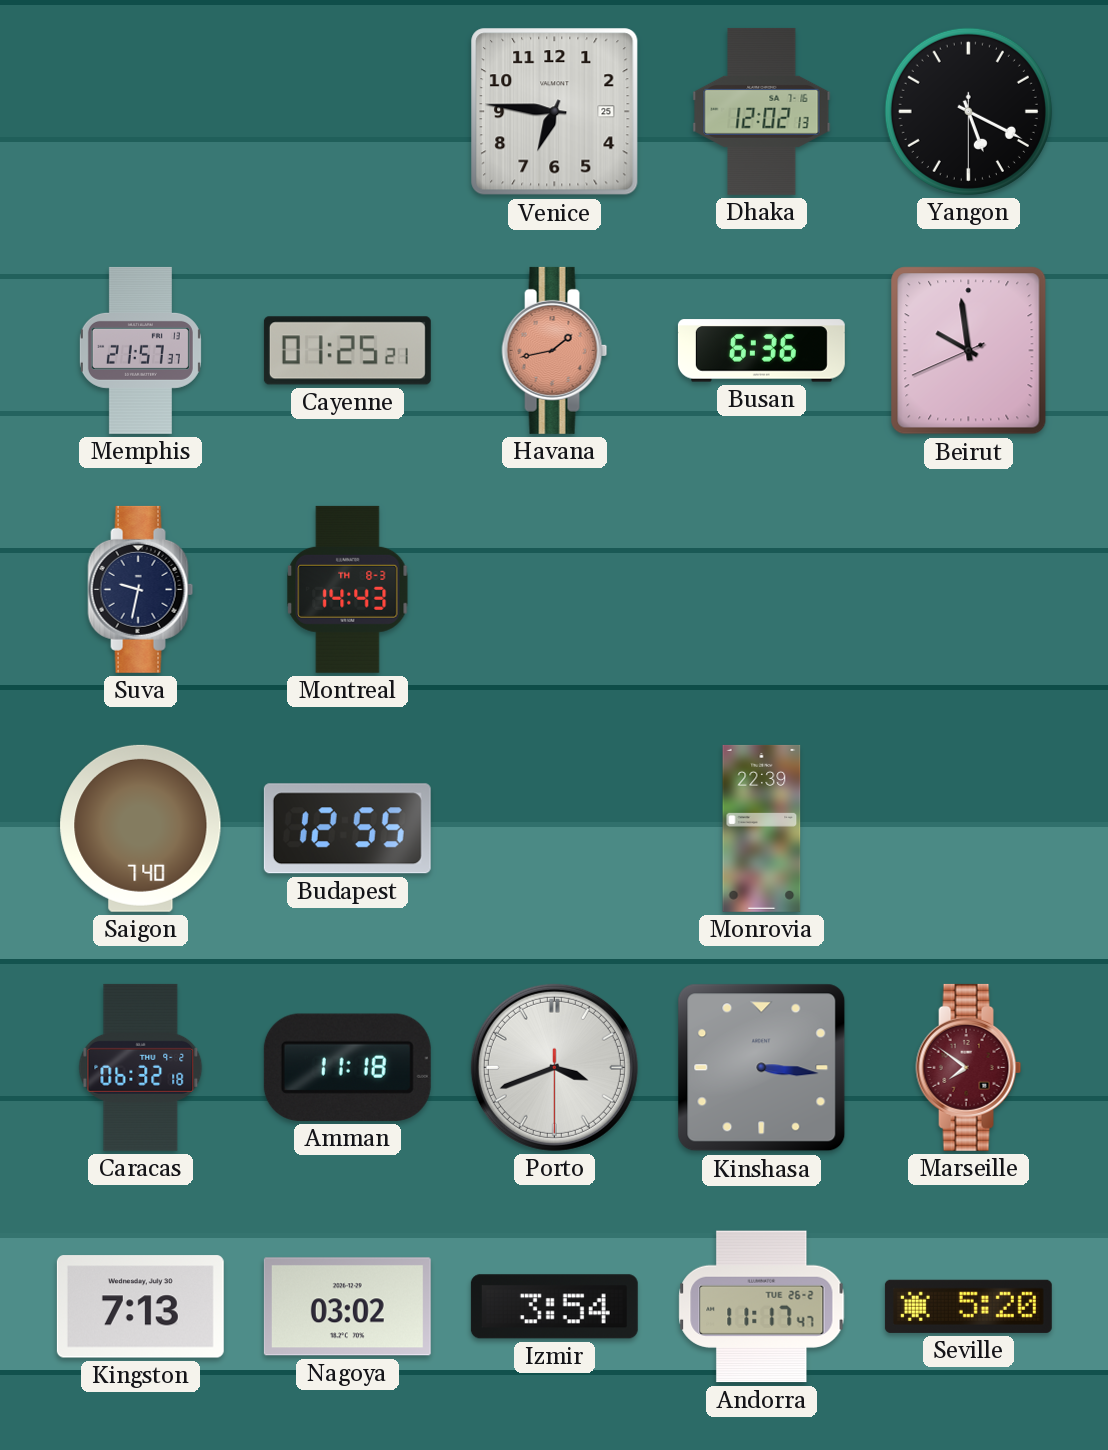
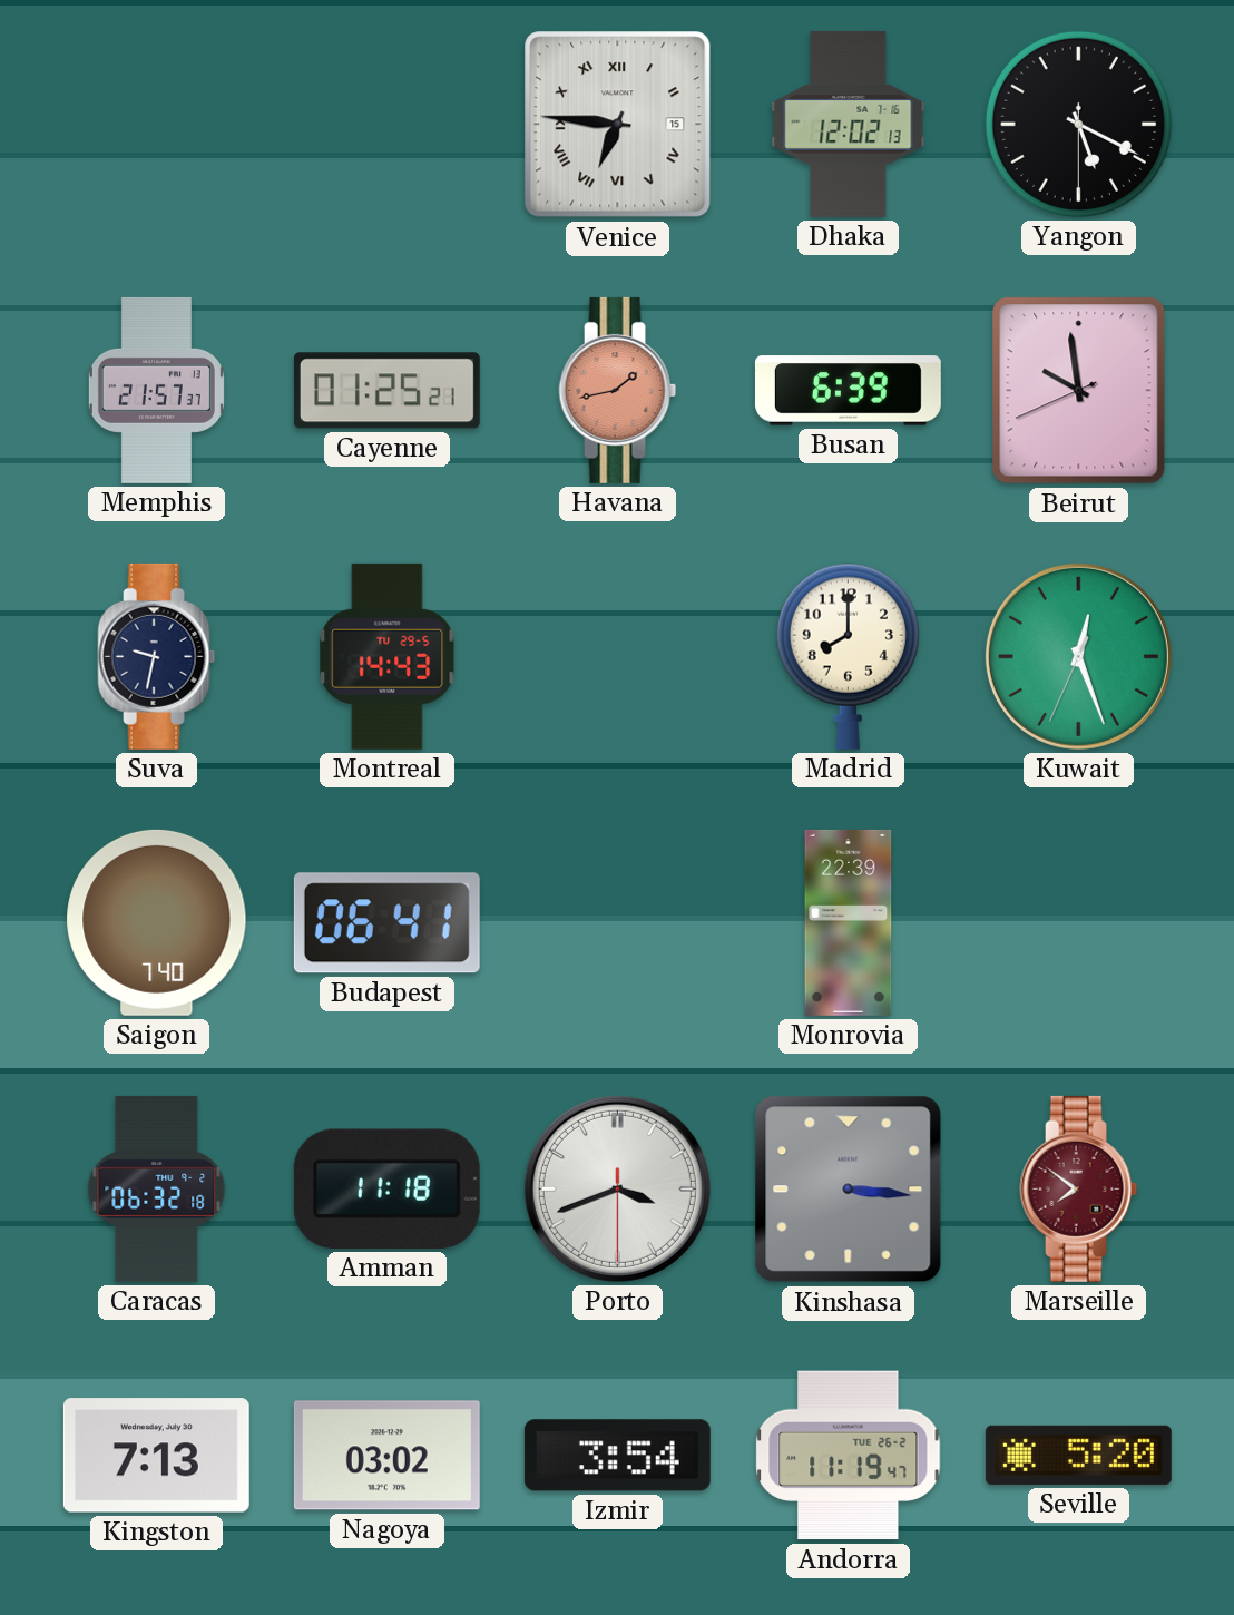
Venice date: 25 -> 15
Venice numerals: Arabic -> Roman
Busan: 6:36 -> 6:39
Montreal date: TH 8-3 -> TU 29-5
Madrid: none -> 8:00
Kuwait: none -> 12:26
Budapest: 12:55 -> 06:41
Andorra: 11:17 -> 11:19
